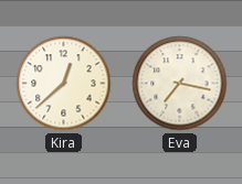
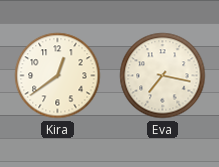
Kira: 12:38 -> 12:39
